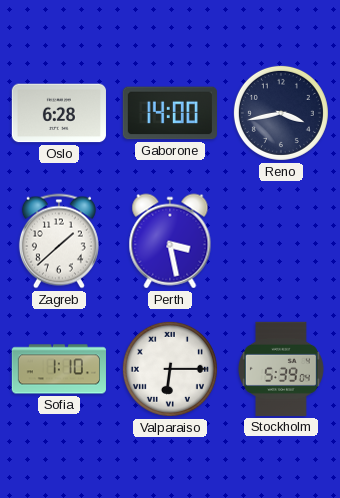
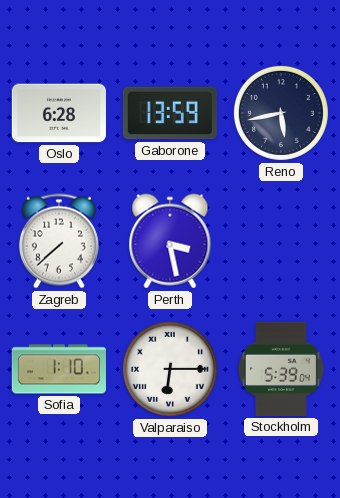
Gaborone: 14:00 -> 13:59
Reno: 3:43 -> 5:43
Zagreb: 1:38 -> 7:38
